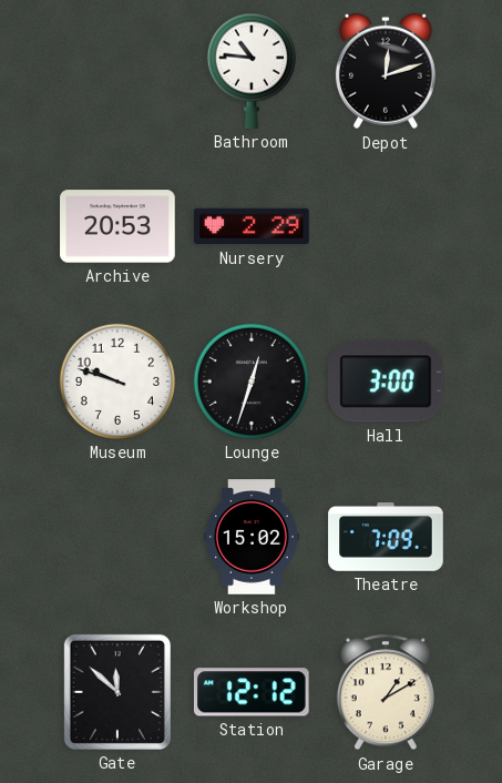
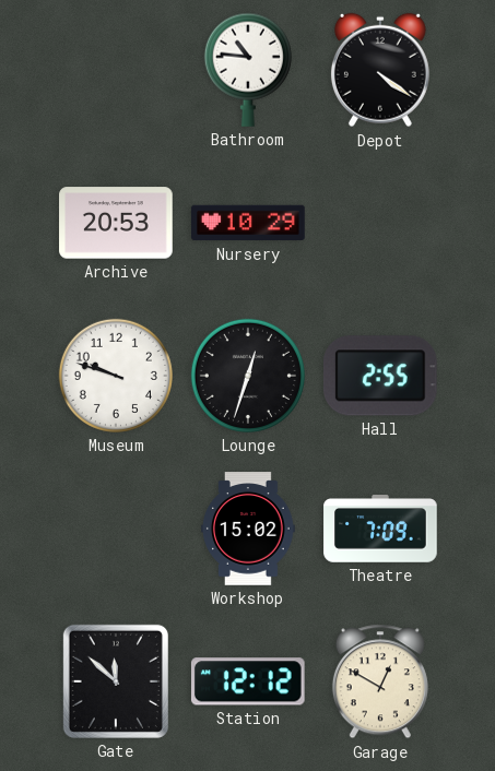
Depot: 12:12 -> 4:21
Nursery: 2:29 -> 10:29
Hall: 3:00 -> 2:55
Garage: 1:10 -> 12:50
